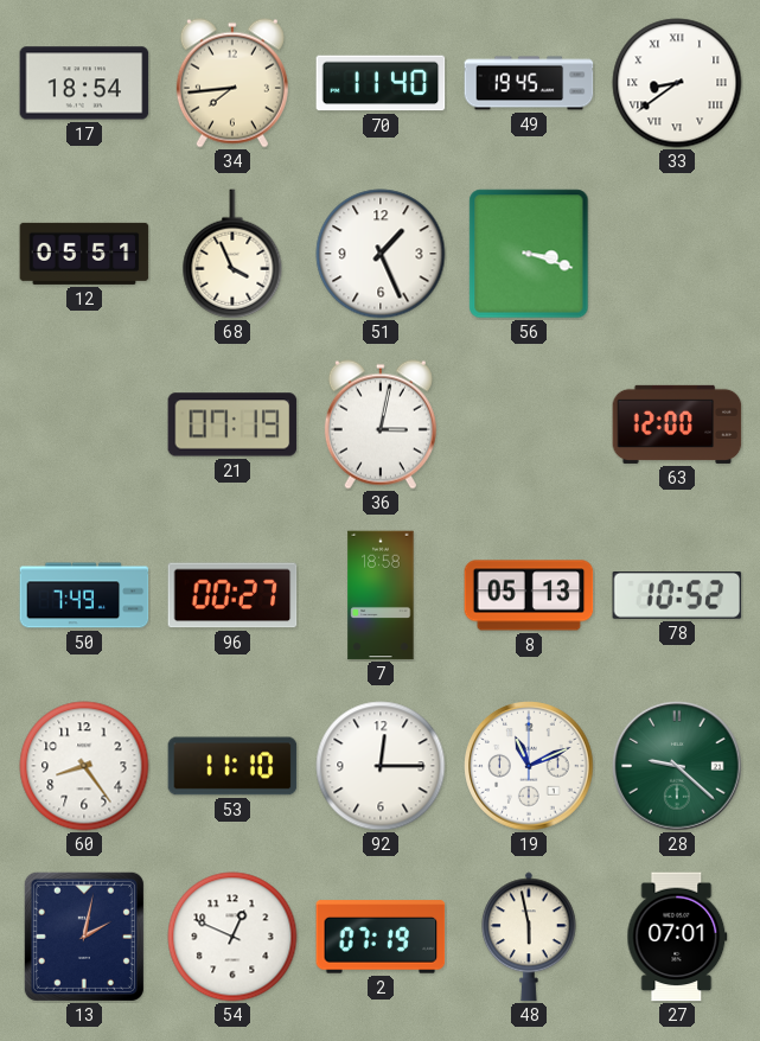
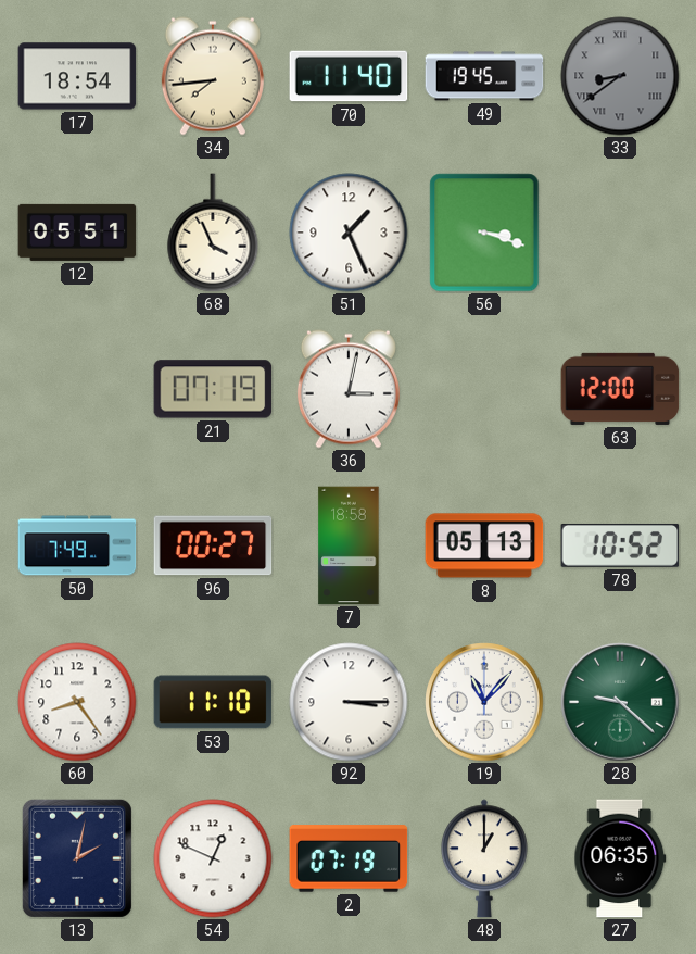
33 dial: white -> grey
92: 12:15 -> 3:15
19: 11:11 -> 11:07
48: 5:58 -> 1:00
27: 07:01 -> 06:35
